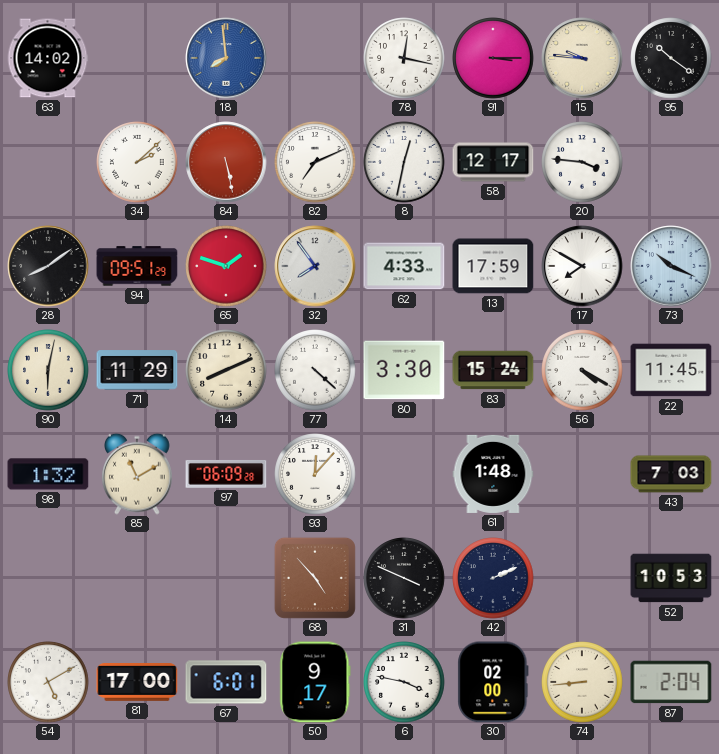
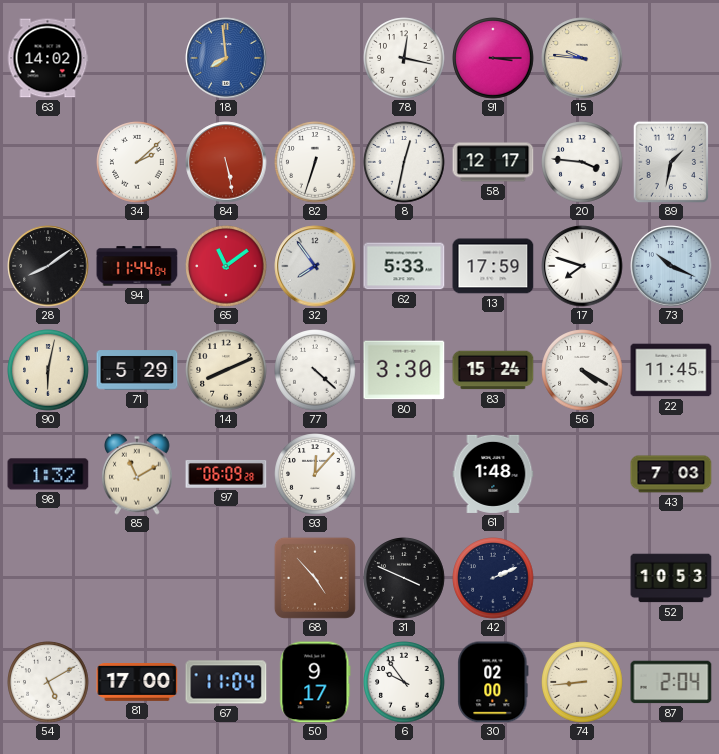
95: 10:21 -> none
82: 7:11 -> 6:33
89: none -> 1:32
94: 09:51 -> 11:44
65: 1:48 -> 11:09
62: 4:33 -> 5:33
17: 7:50 -> 7:48
71: 11:29 -> 5:29
67: 6:01 -> 11:04
6: 3:47 -> 9:54
